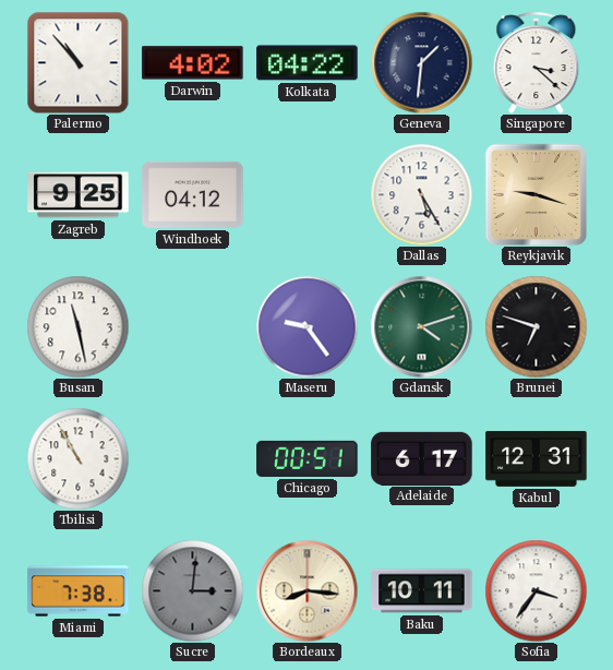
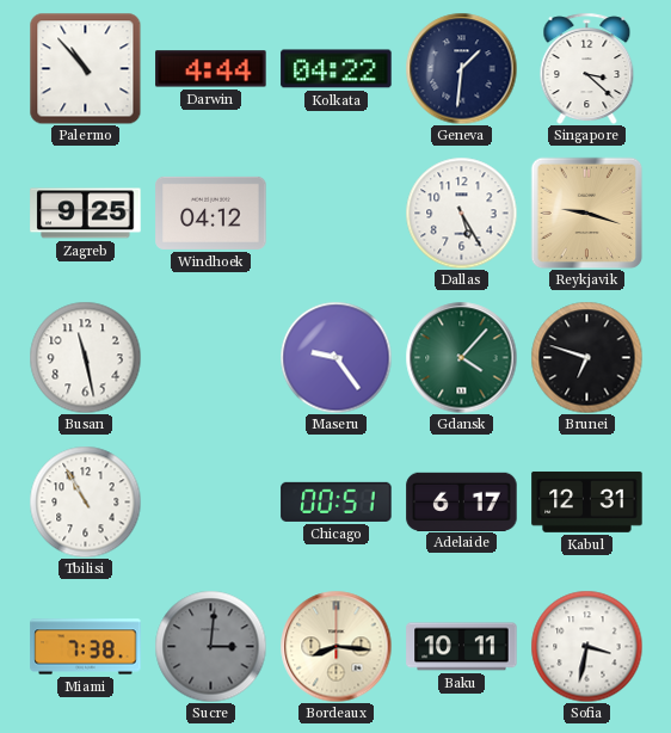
Darwin: 4:02 -> 4:44
Gdansk: 4:12 -> 4:07
Sofia: 3:36 -> 3:32
